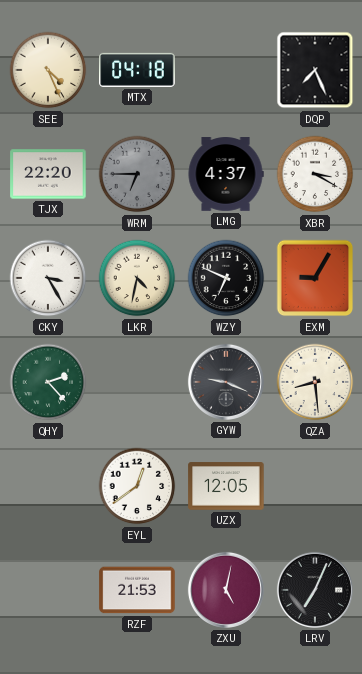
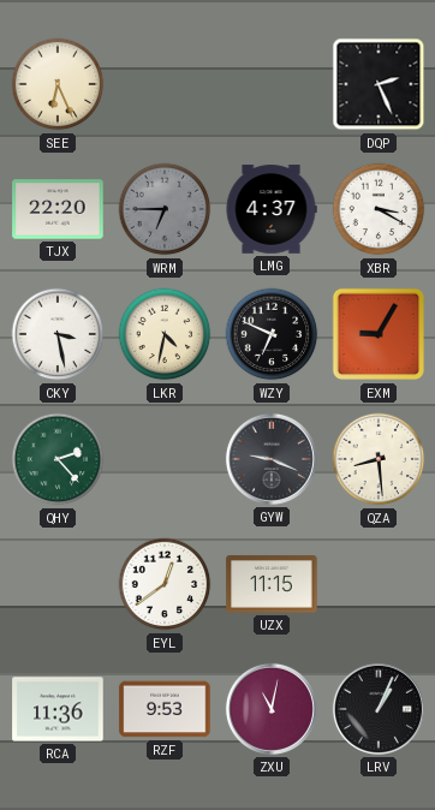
SEE: 4:26 -> 6:26
MTX: 04:18 -> none
DQP: 7:26 -> 2:26
CKY: 3:25 -> 3:28
UZX: 12:05 -> 11:15
RCA: none -> 11:36
RZF: 21:53 -> 9:53
ZXU: 5:02 -> 11:02
LRV: 7:04 -> 1:04
